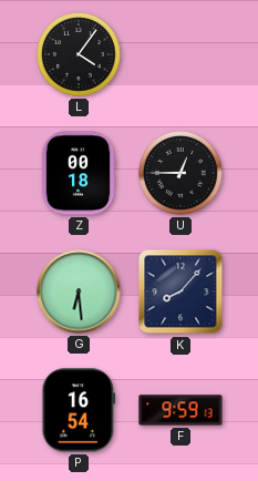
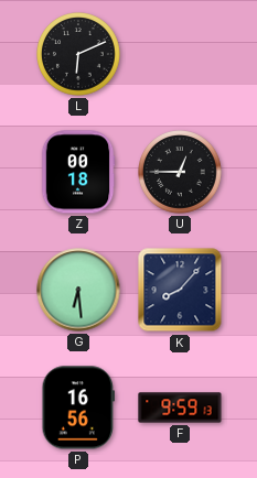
L: 4:06 -> 6:11
P: 16:54 -> 16:56
